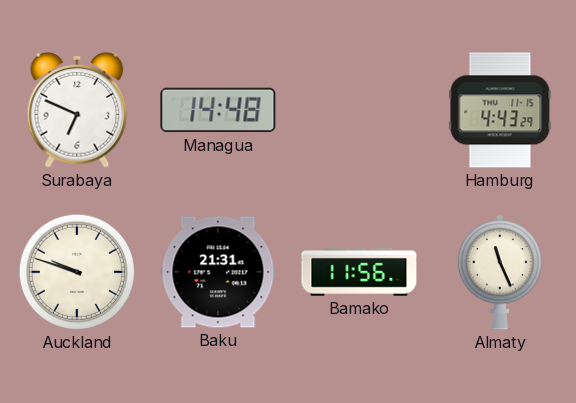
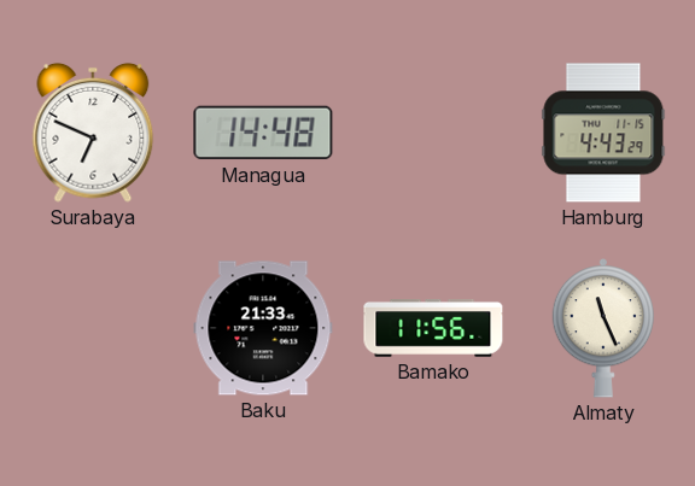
Auckland: 9:48 -> none
Baku: 21:31 -> 21:33
